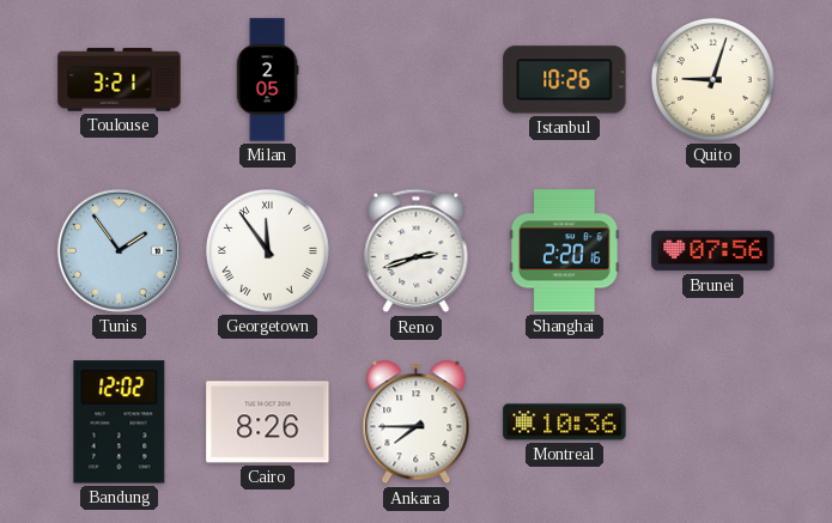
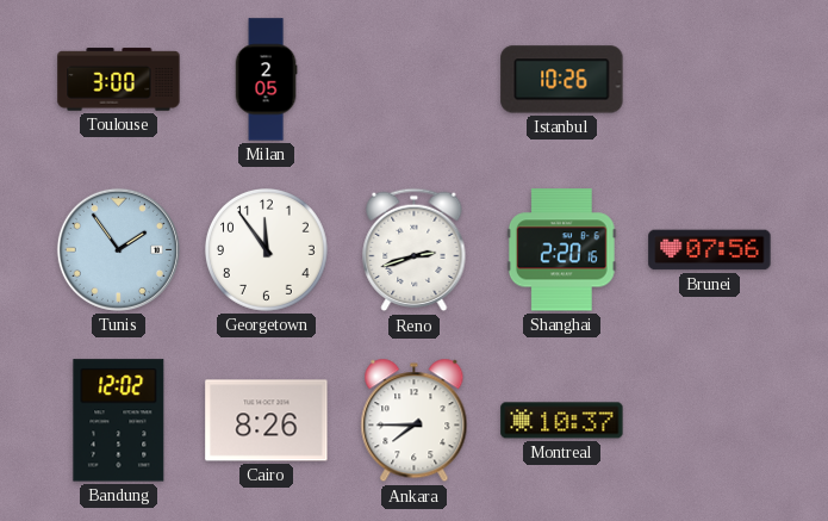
Toulouse: 3:21 -> 3:00
Quito: 9:03 -> none
Georgetown numerals: Roman -> Arabic
Montreal: 10:36 -> 10:37
